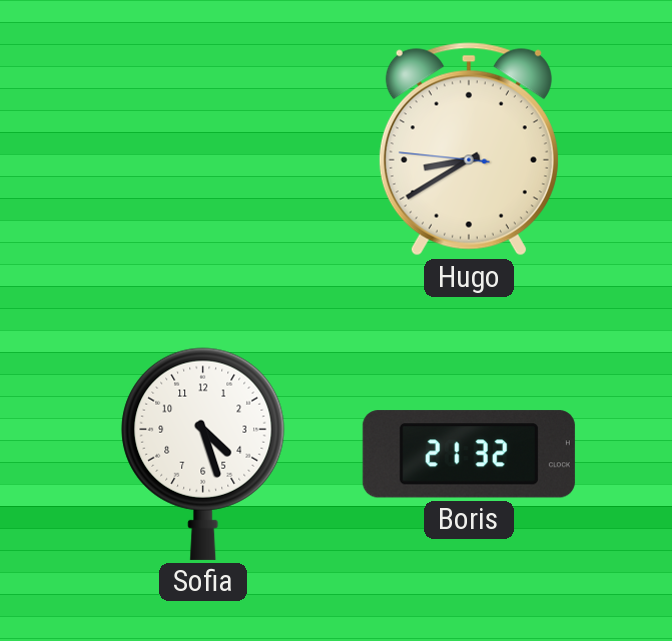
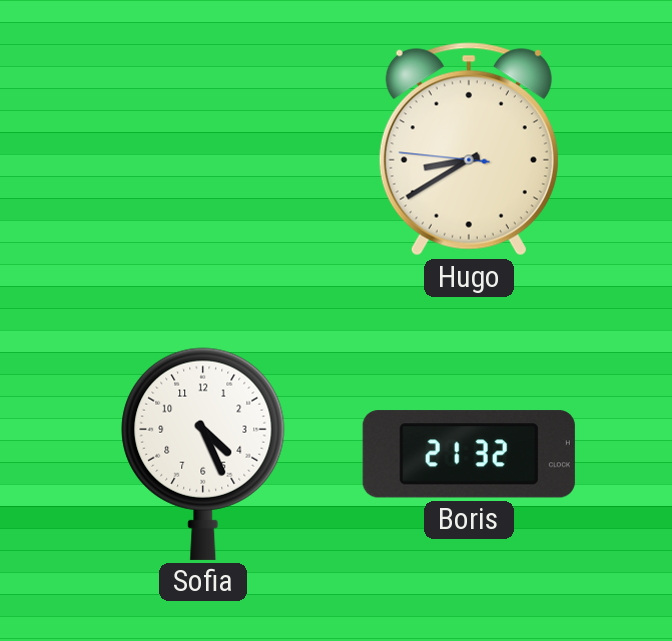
Sofia: 4:27 -> 4:26
